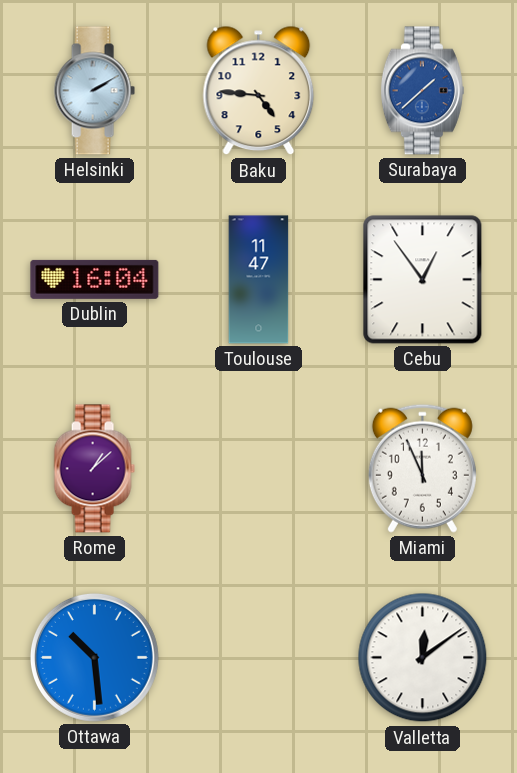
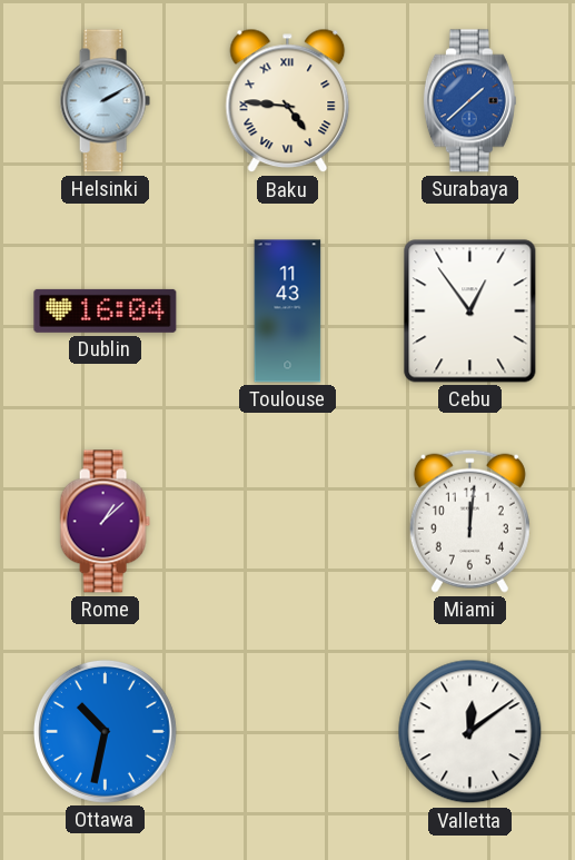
Baku numerals: Arabic -> Roman
Toulouse: 11:47 -> 11:43
Miami: 11:56 -> 12:01
Ottawa: 10:29 -> 10:32
